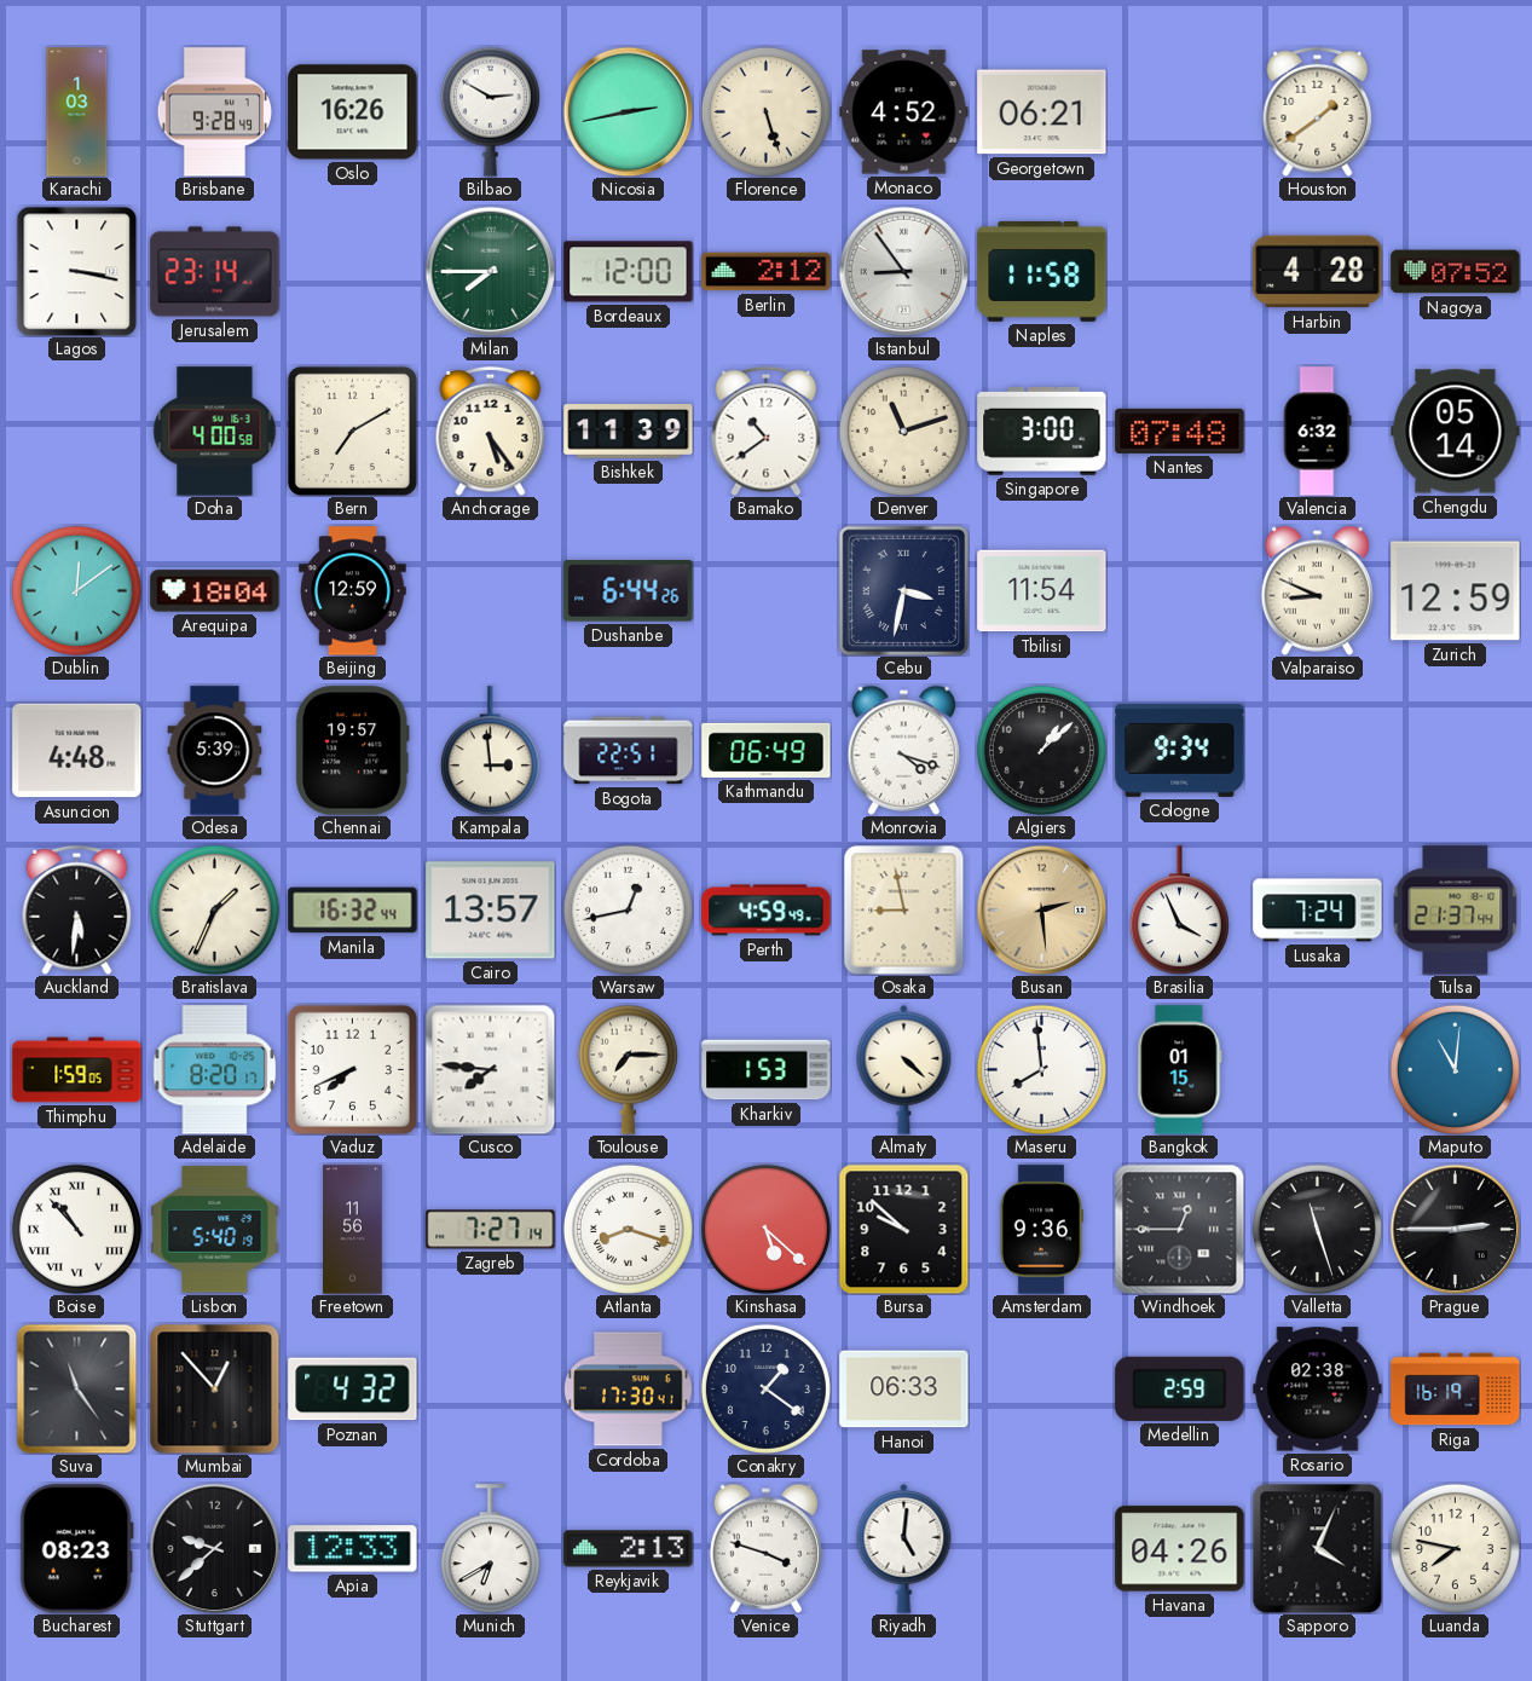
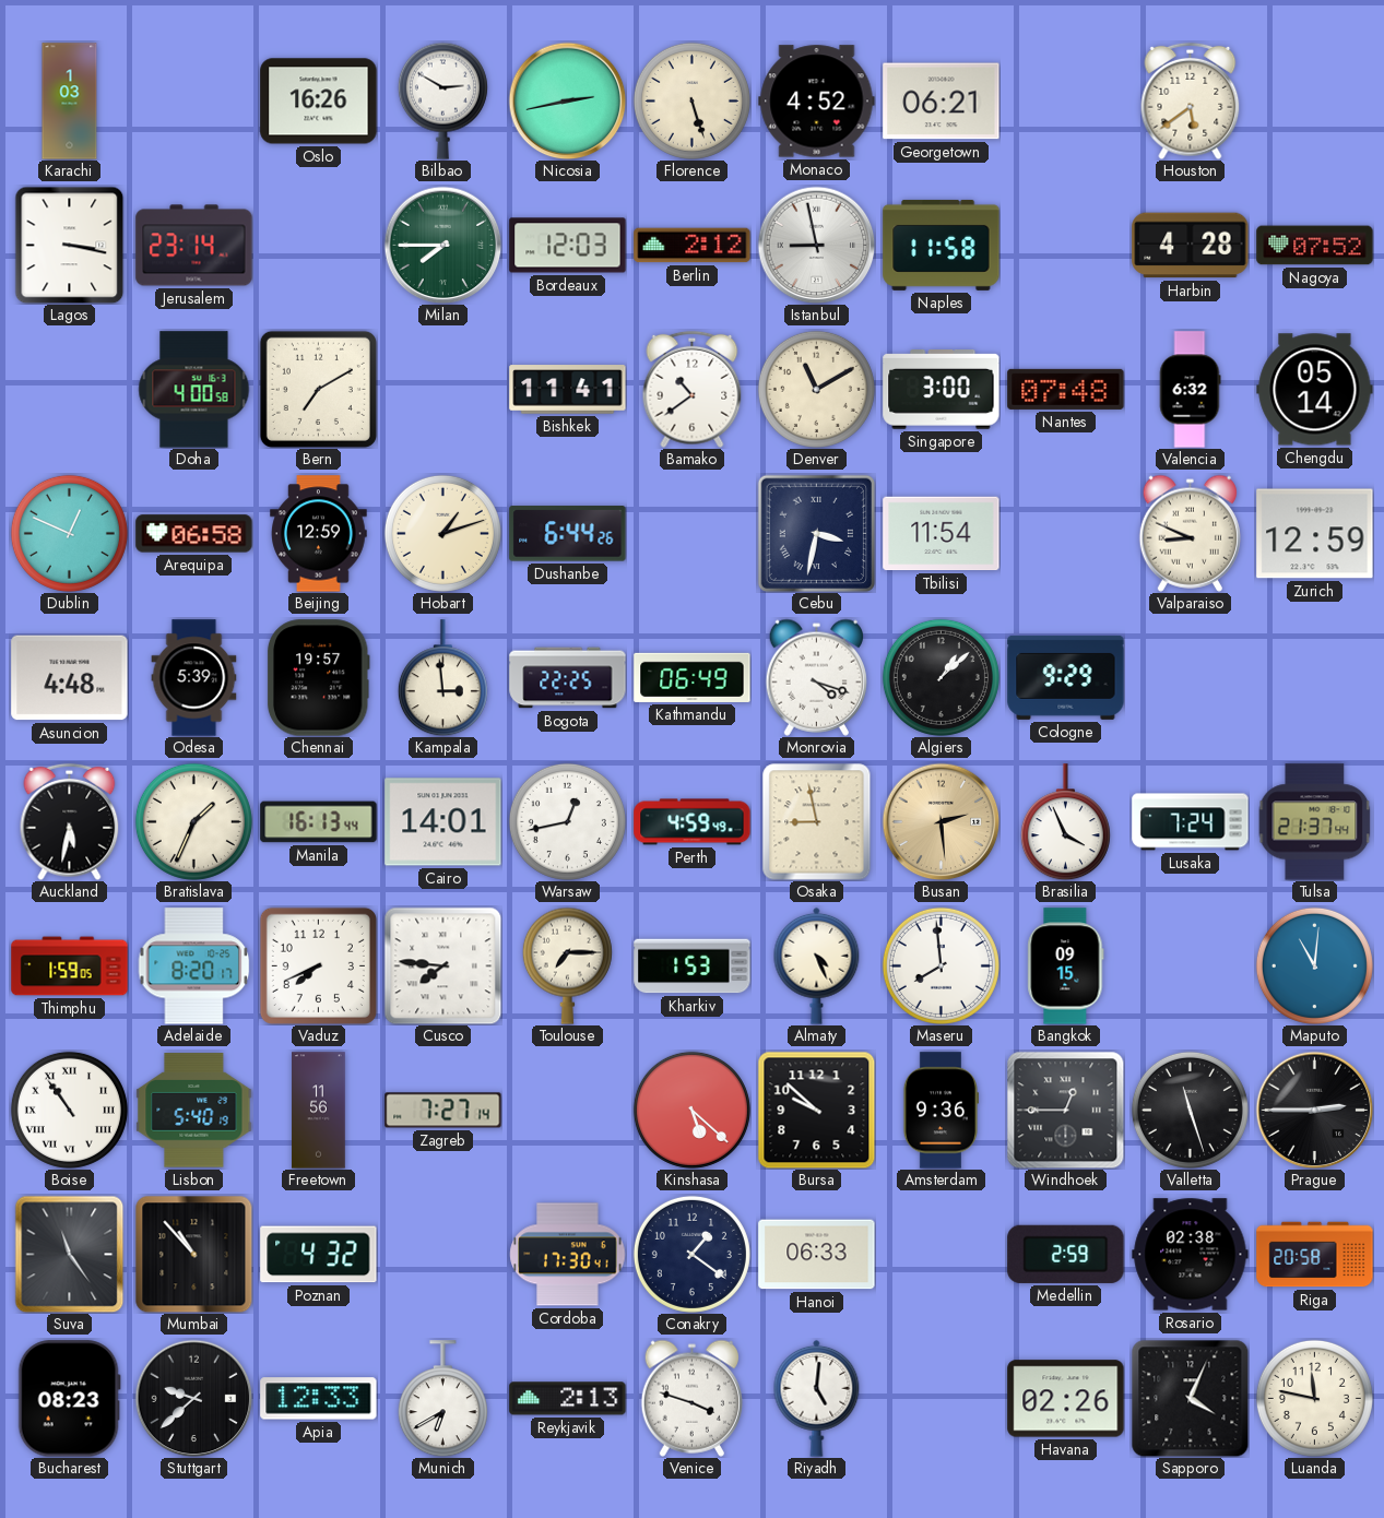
Brisbane: 9:28 -> none
Houston: 1:39 -> 5:39
Bordeaux: 12:00 -> 12:03
Istanbul: 8:54 -> 8:58
Anchorage: 5:24 -> none
Bishkek: 11:39 -> 11:41
Denver: 11:12 -> 11:10
Dublin: 12:09 -> 12:49
Arequipa: 18:04 -> 06:58
Hobart: none -> 1:12
Bogota: 22:51 -> 22:25
Cologne: 9:34 -> 9:29
Auckland: 5:31 -> 5:32
Manila: 16:32 -> 16:13
Cairo: 13:57 -> 14:01
Almaty: 4:22 -> 4:26
Bangkok: 01:15 -> 09:15
Boise: 10:53 -> 10:54
Atlanta: 8:18 -> none
Mumbai: 12:53 -> 10:53
Riga: 16:19 -> 20:58
Havana: 04:26 -> 02:26
Luanda: 7:47 -> 11:47
